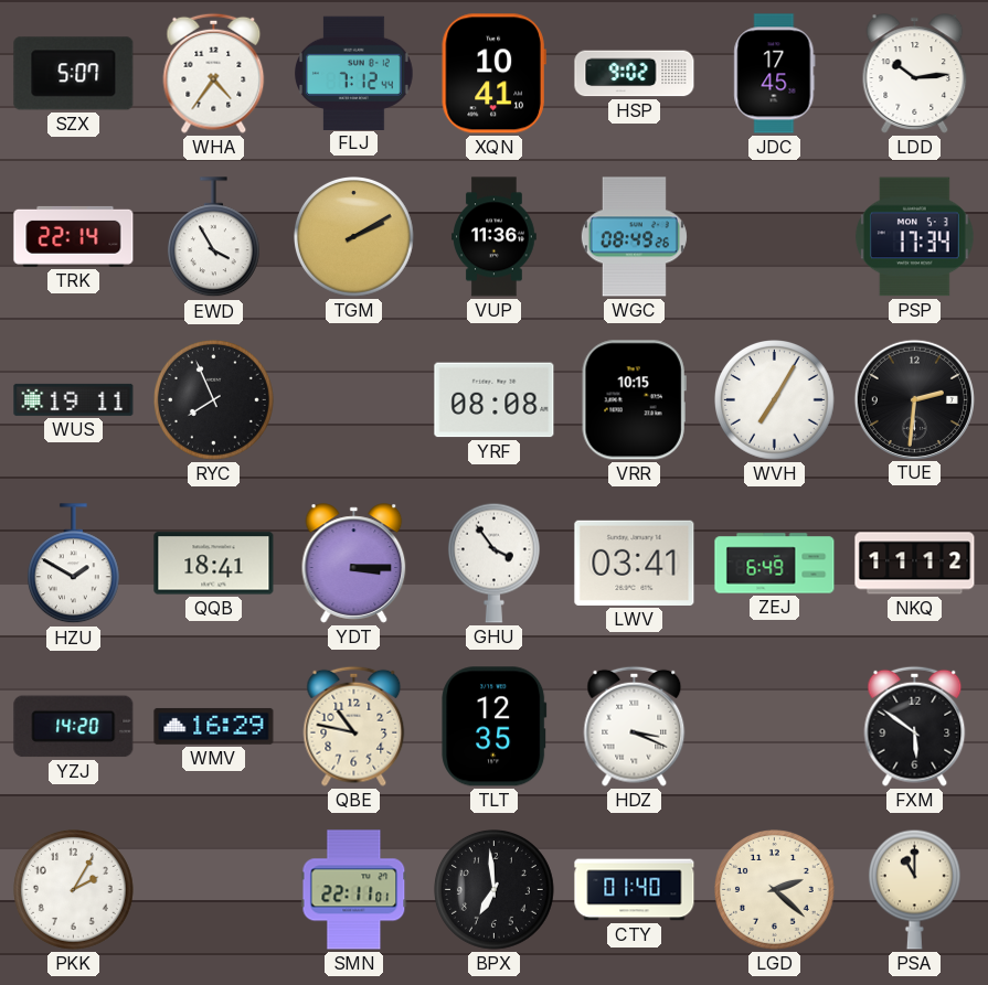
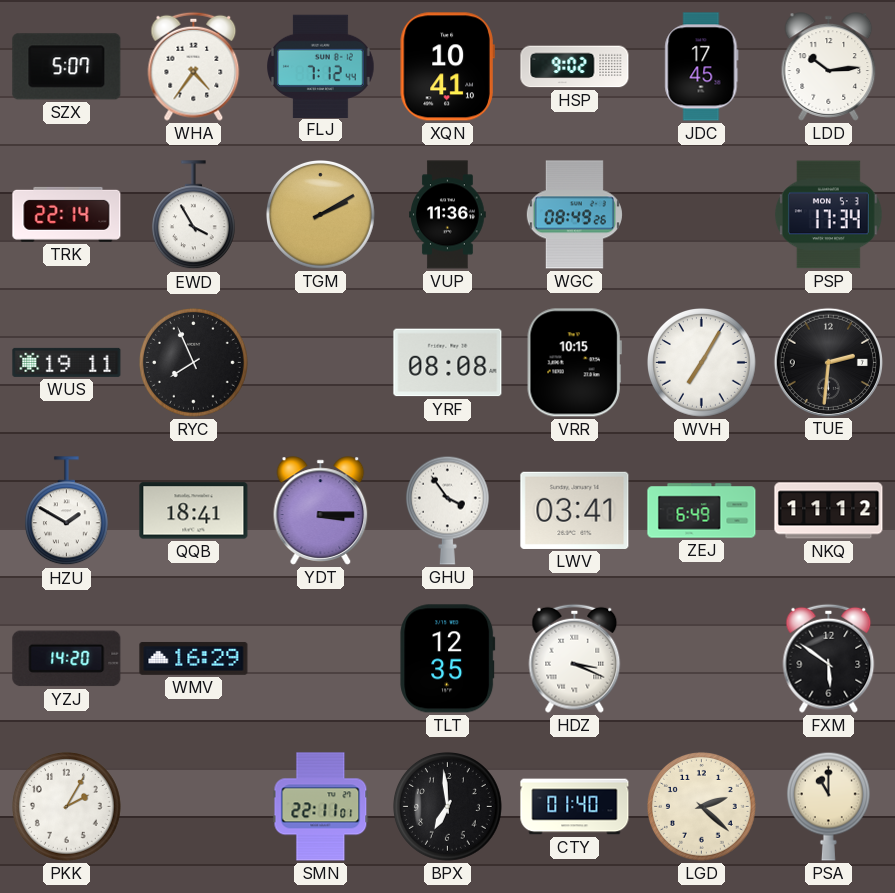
QBE: 10:47 -> none
